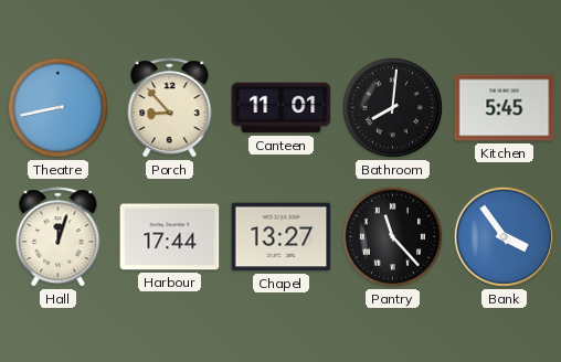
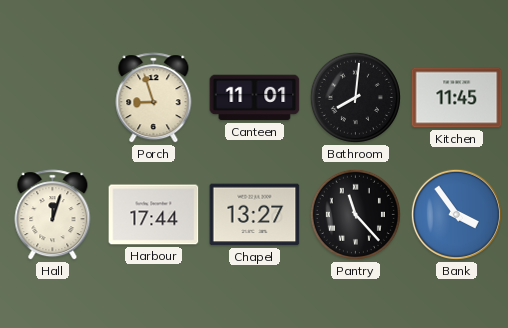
Theatre: 8:43 -> none
Porch: 8:53 -> 8:57
Kitchen: 5:45 -> 11:45
